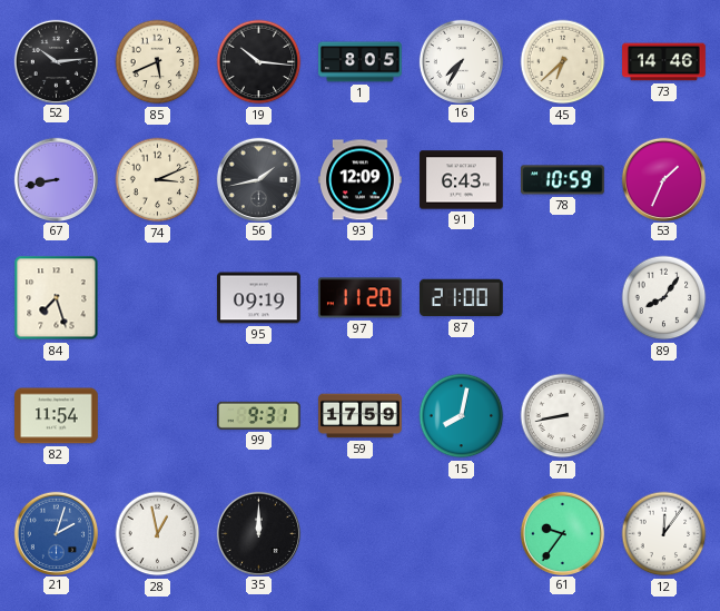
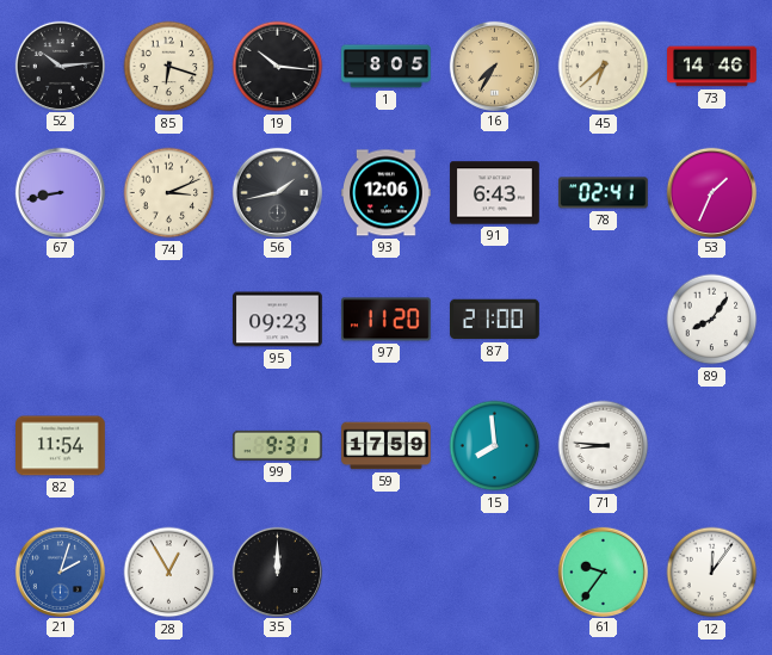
85: 5:41 -> 6:18
16 dial: white -> champagne
93: 12:09 -> 12:06
78: 10:59 -> 02:41
84: 7:27 -> none
95: 09:19 -> 09:23
15: 8:02 -> 7:59
71: 8:43 -> 8:46
28: 12:58 -> 12:55
